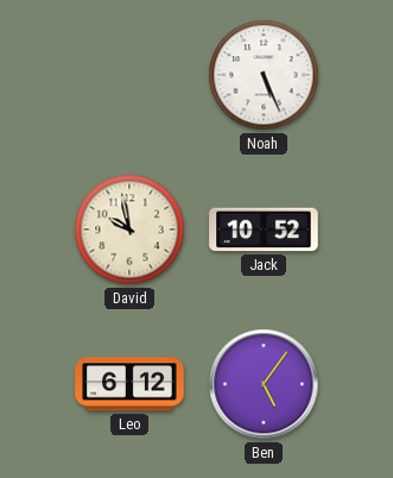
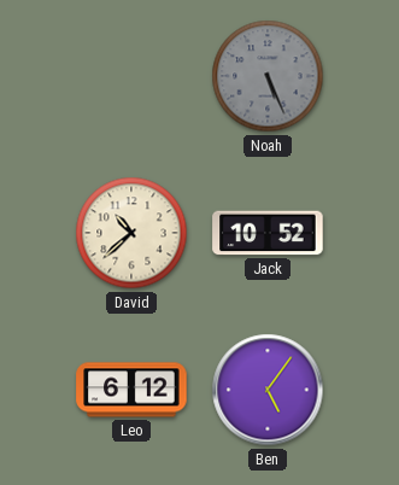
Noah dial: white -> grey
David: 9:58 -> 10:38
